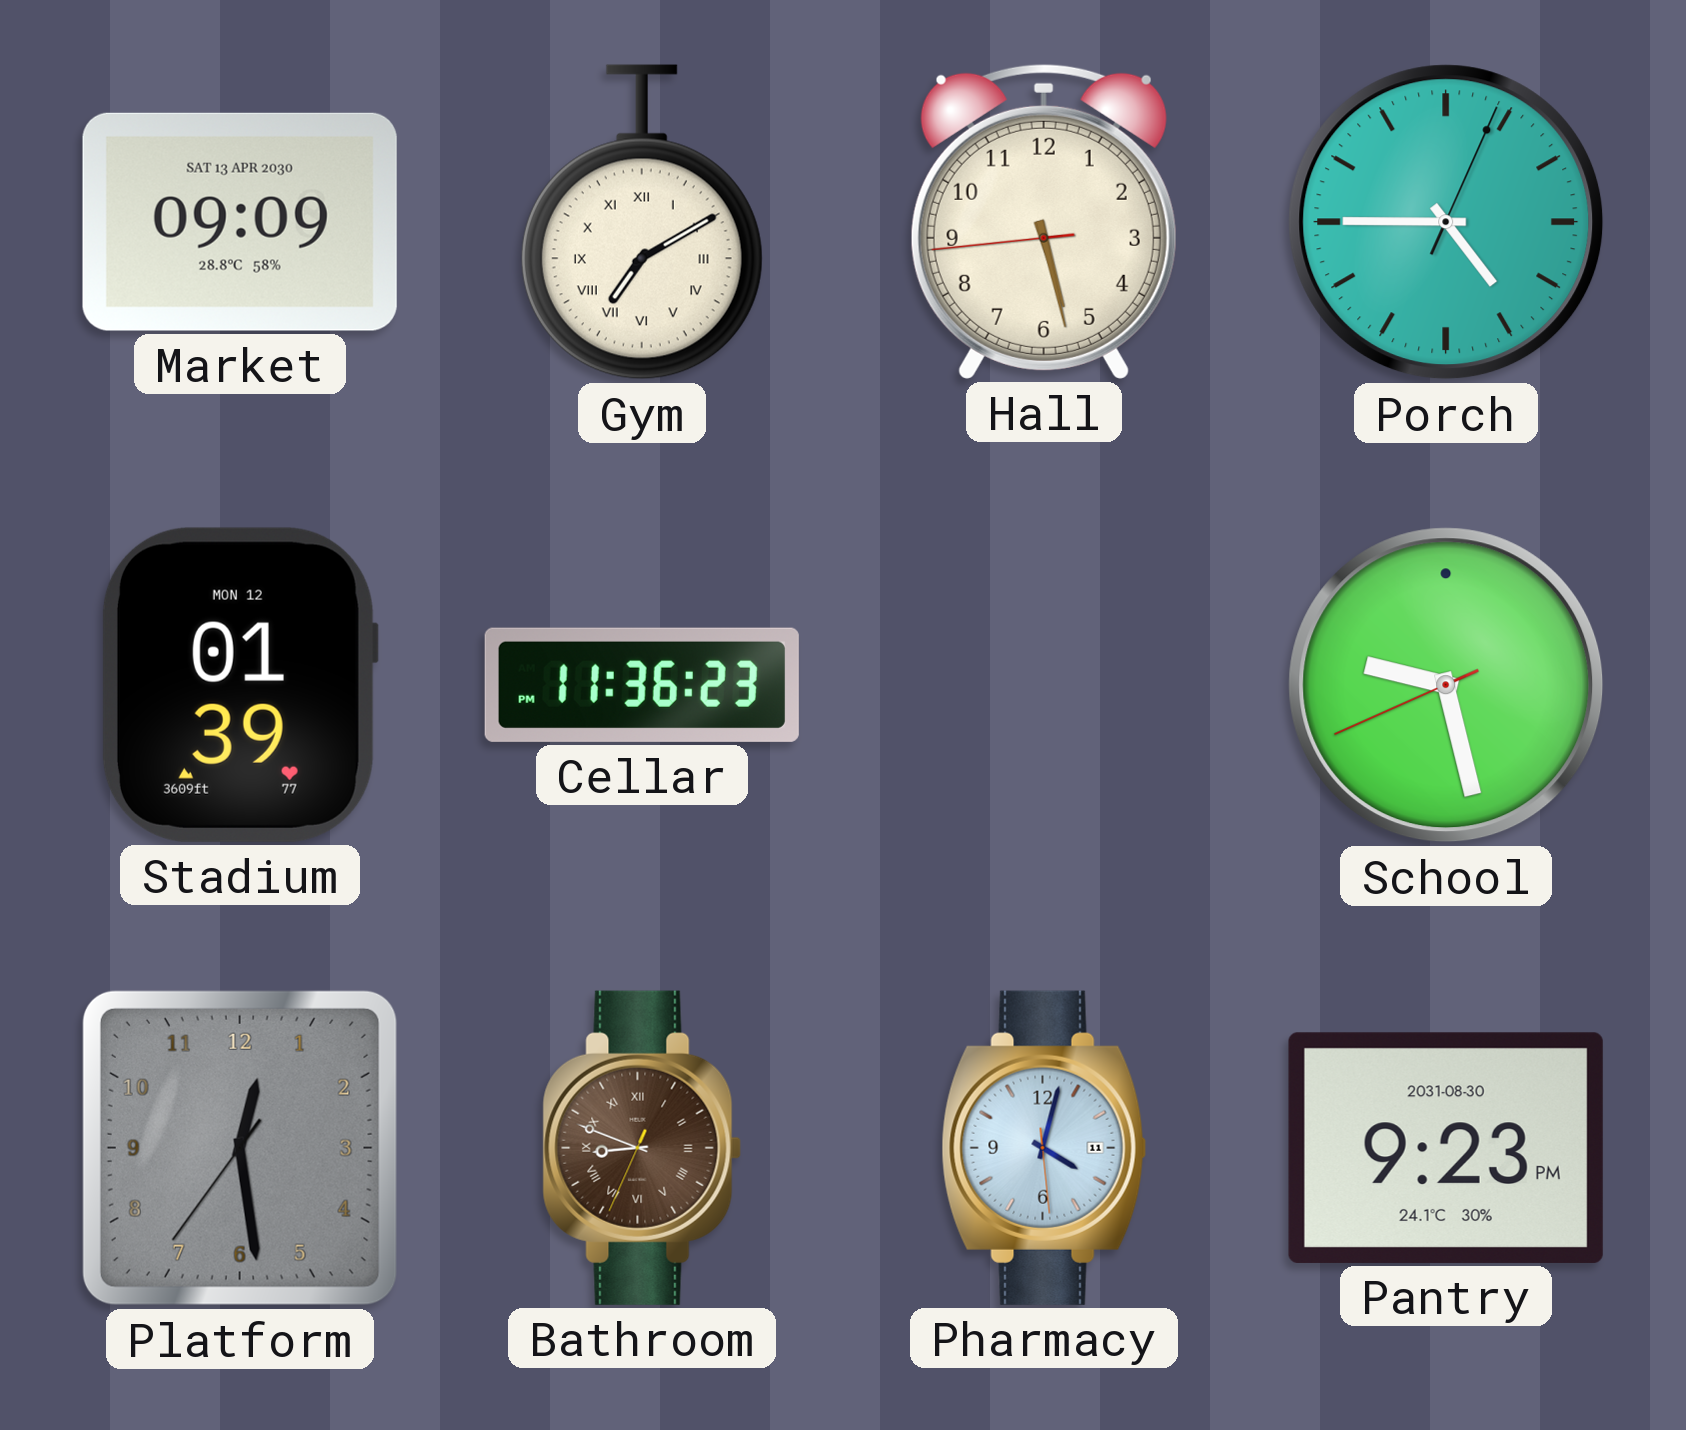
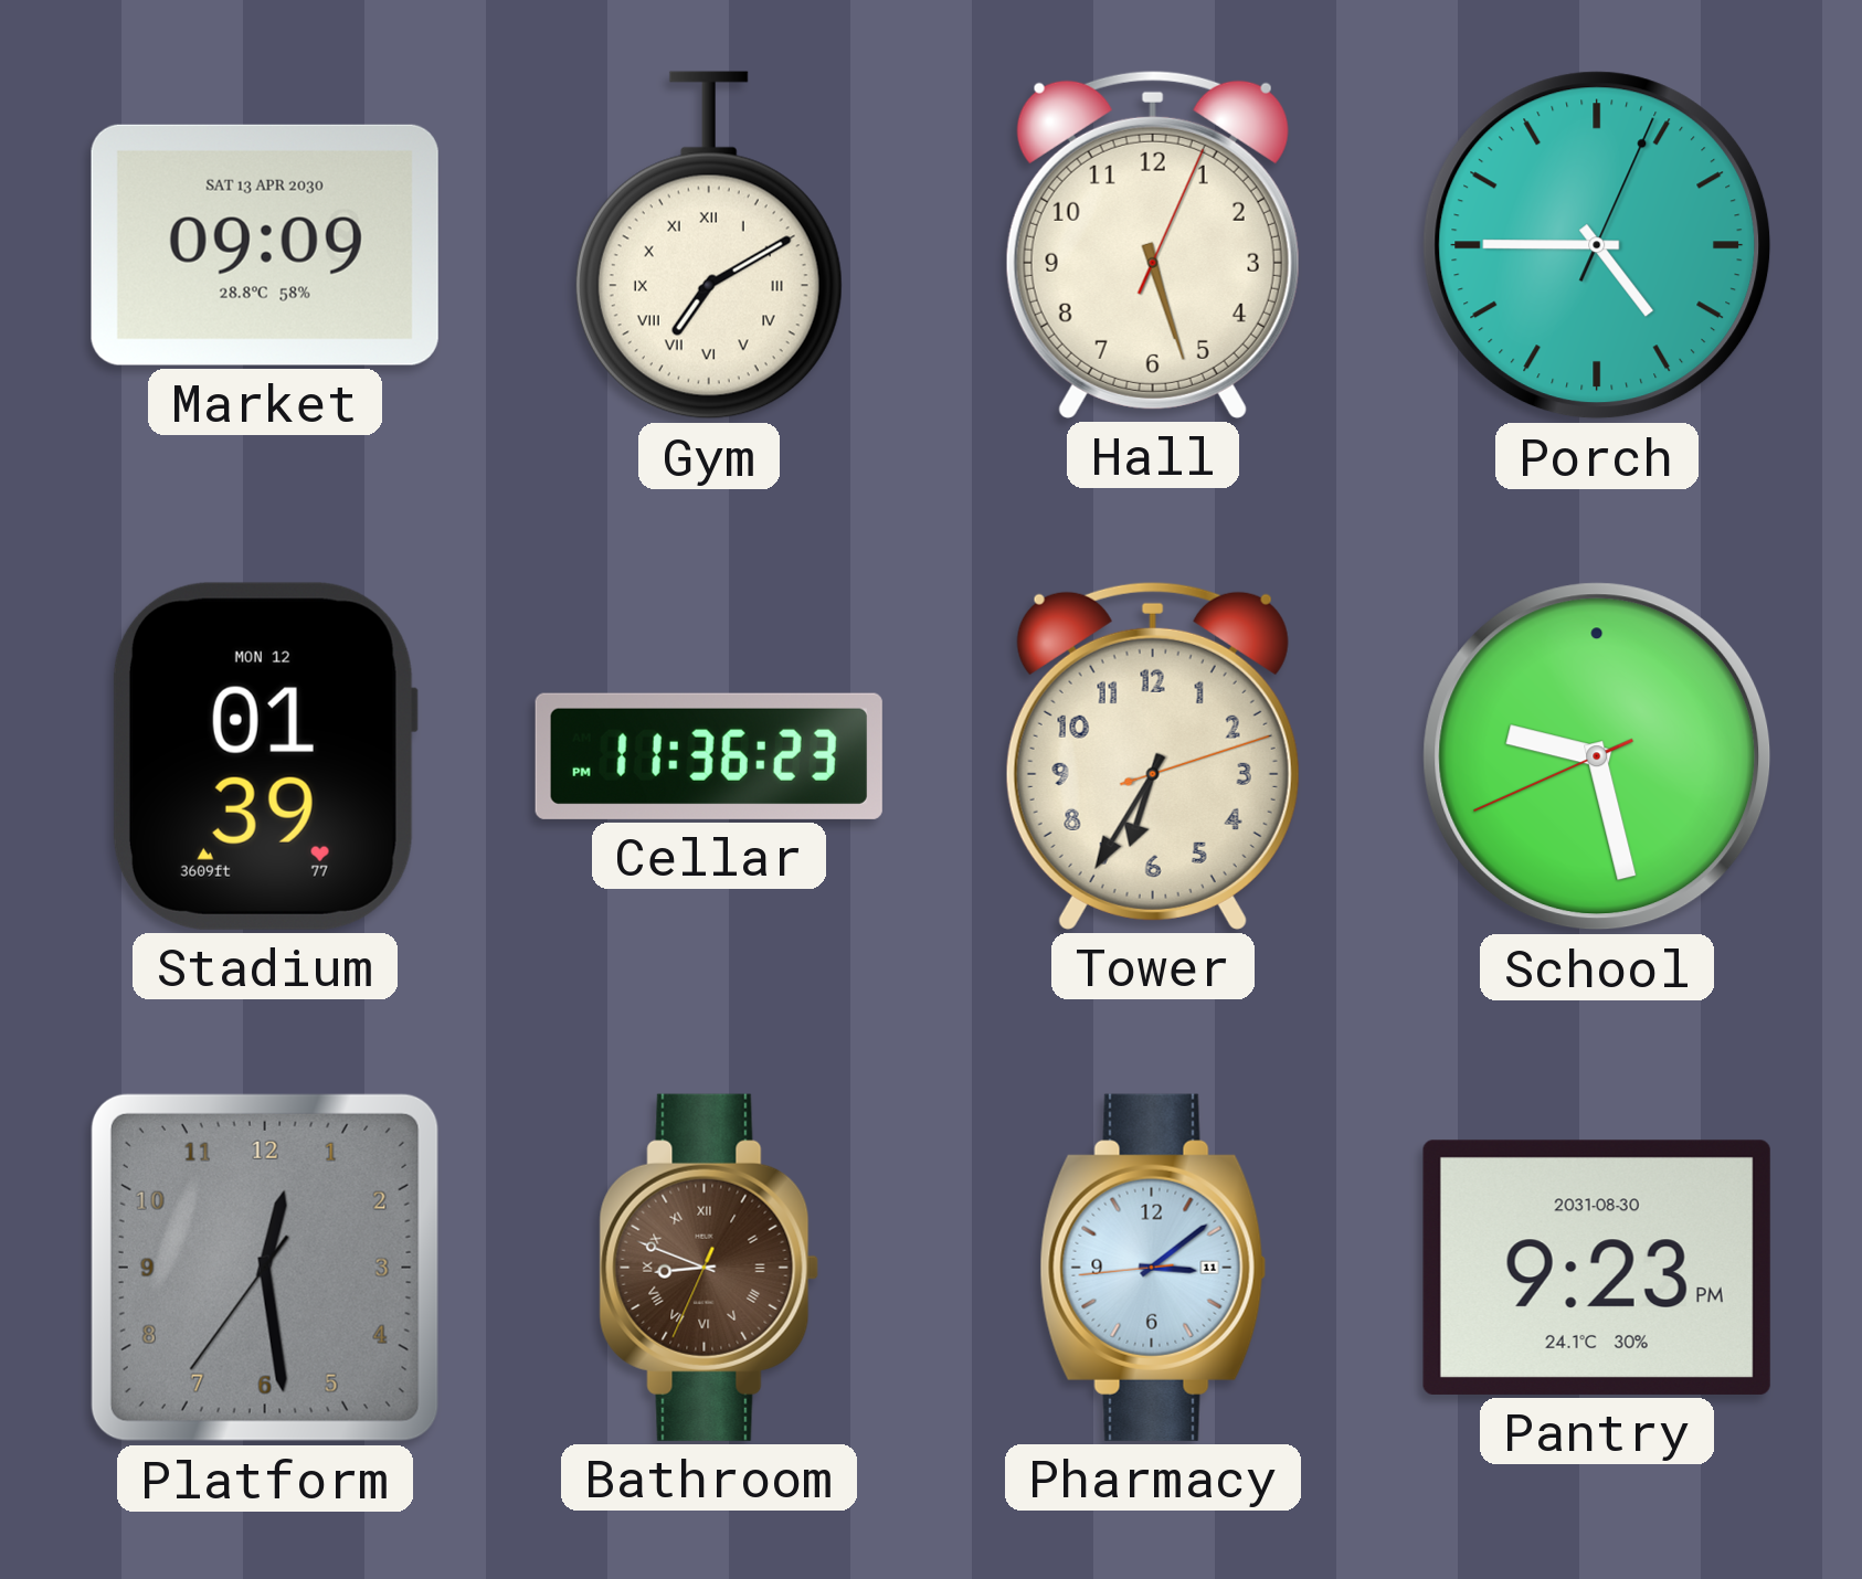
Hall: 5:27:44 -> 5:27:04
Tower: none -> 6:35
Pharmacy: 4:02 -> 3:08
